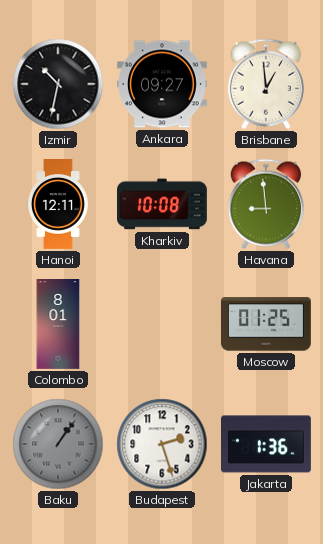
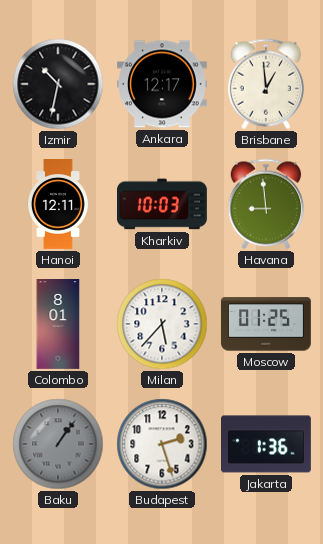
Ankara: 09:27 -> 12:17
Kharkiv: 10:08 -> 10:03
Milan: none -> 5:37
